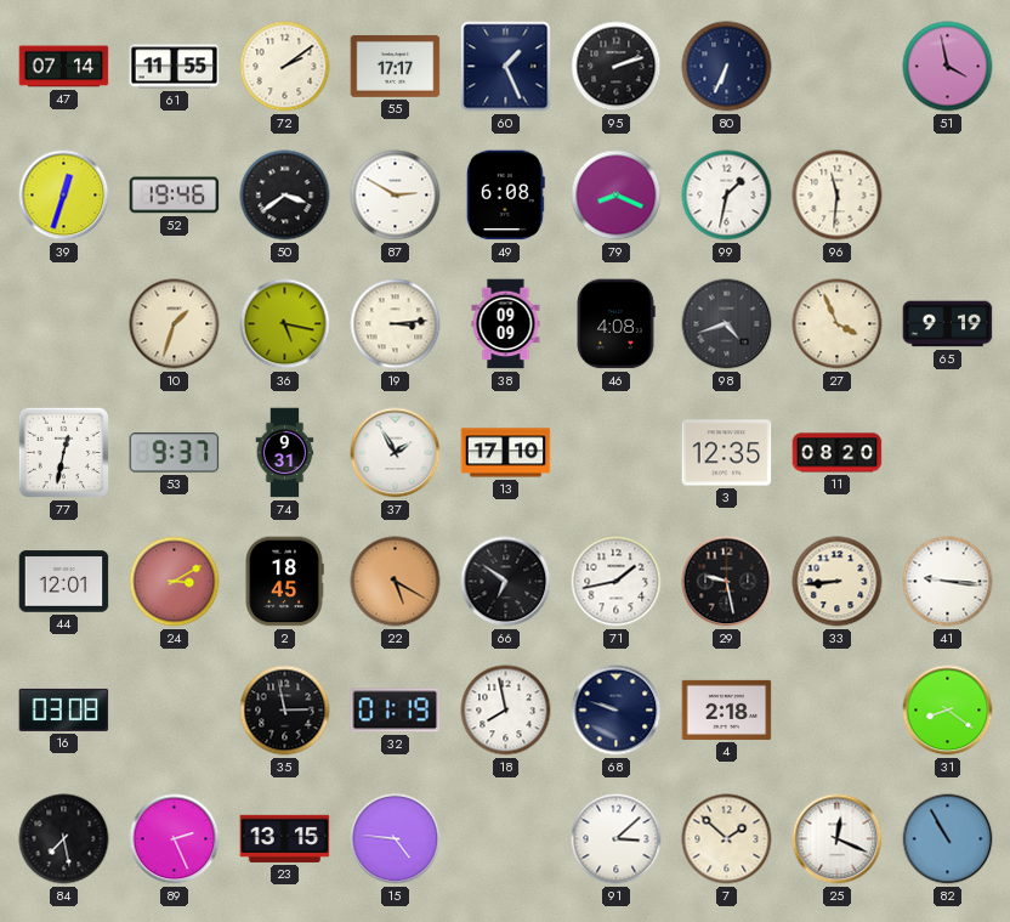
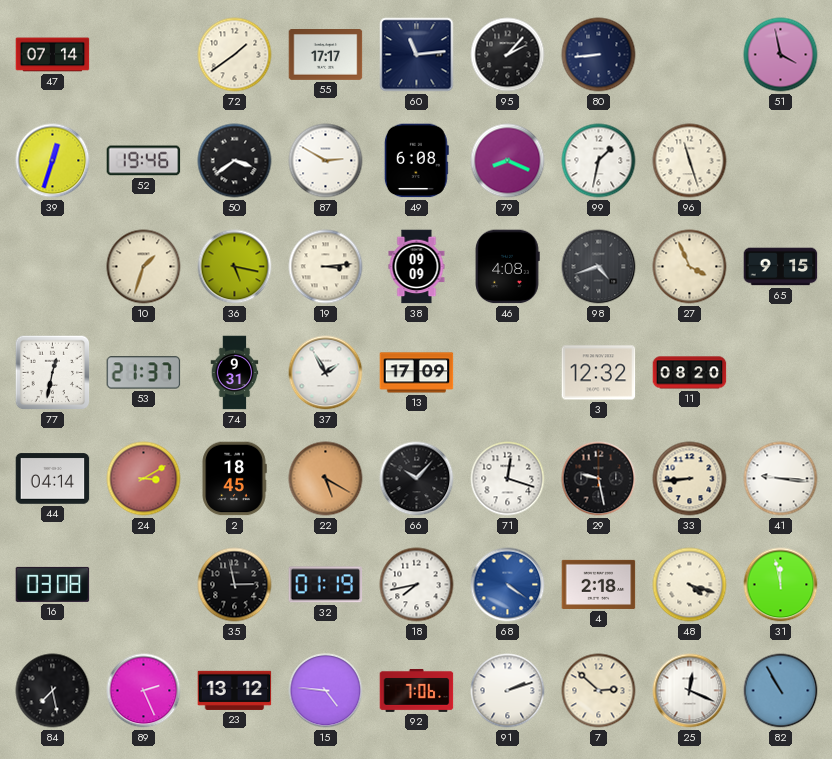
61: 11:55 -> none
72: 2:09 -> 1:39
60: 1:26 -> 11:14
95: 2:12 -> 2:07
80: 6:34 -> 8:44
96: 11:31 -> 11:27
65: 9:19 -> 9:15
53: 9:37 -> 21:37
13: 17:10 -> 17:09
3: 12:35 -> 12:32
44: 12:01 -> 04:14
66: 6:51 -> 10:07
71: 1:43 -> 12:18
18: 7:58 -> 7:43
68: 9:48 -> 4:21
68 dial: navy -> blue
48: none -> 4:18
31: 8:21 -> 11:58
23: 13:15 -> 13:12
92: none -> 7:06
91: 3:08 -> 2:12
7: 1:52 -> 2:52
